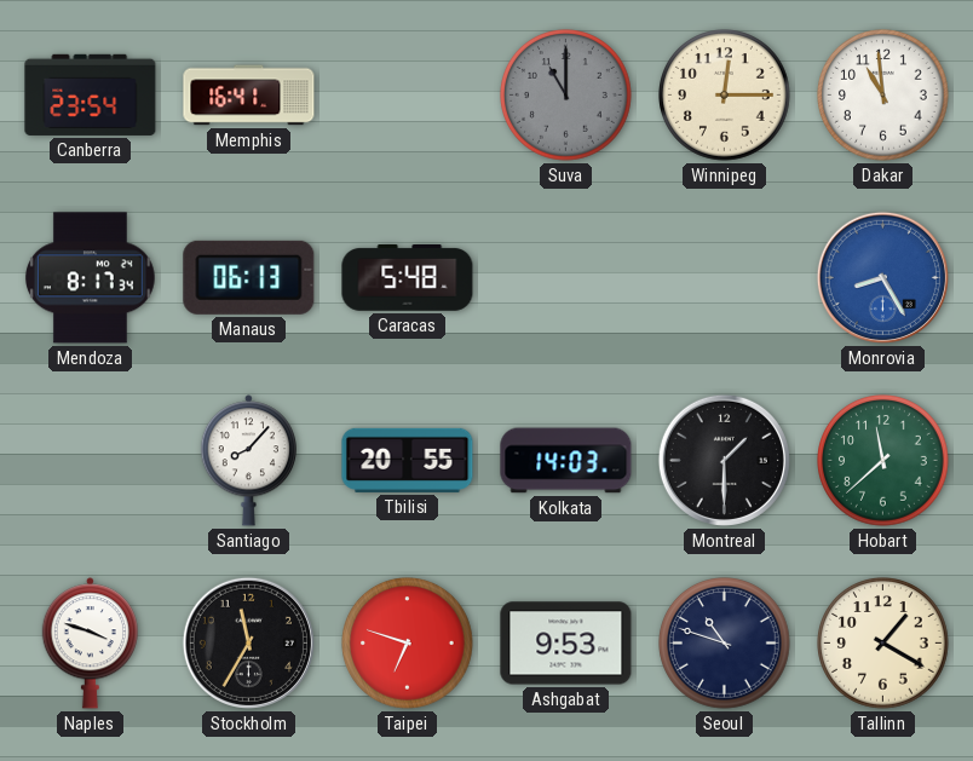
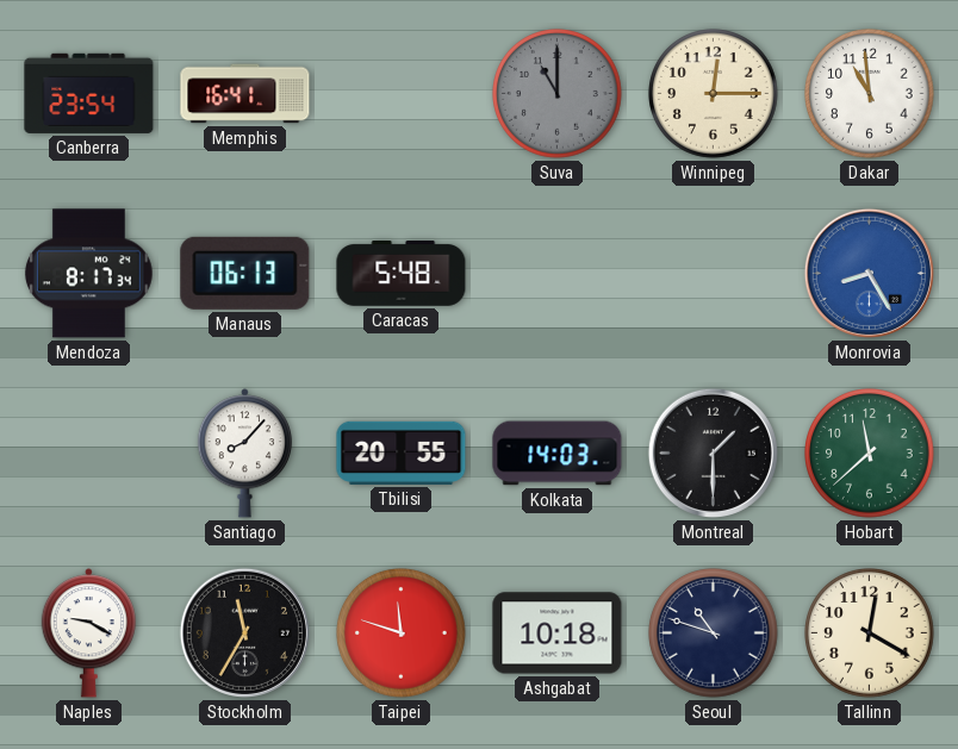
Naples: 3:48 -> 9:20
Taipei: 6:48 -> 11:48
Ashgabat: 9:53 -> 10:18
Tallinn: 1:20 -> 12:20
